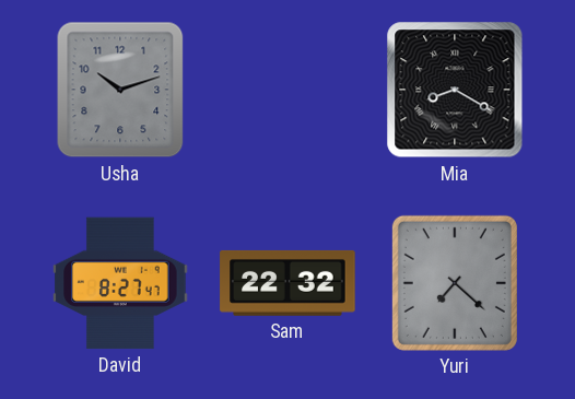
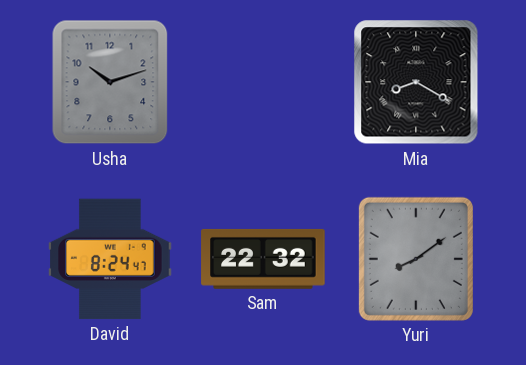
David: 8:27 -> 8:24
Yuri: 7:22 -> 8:09
